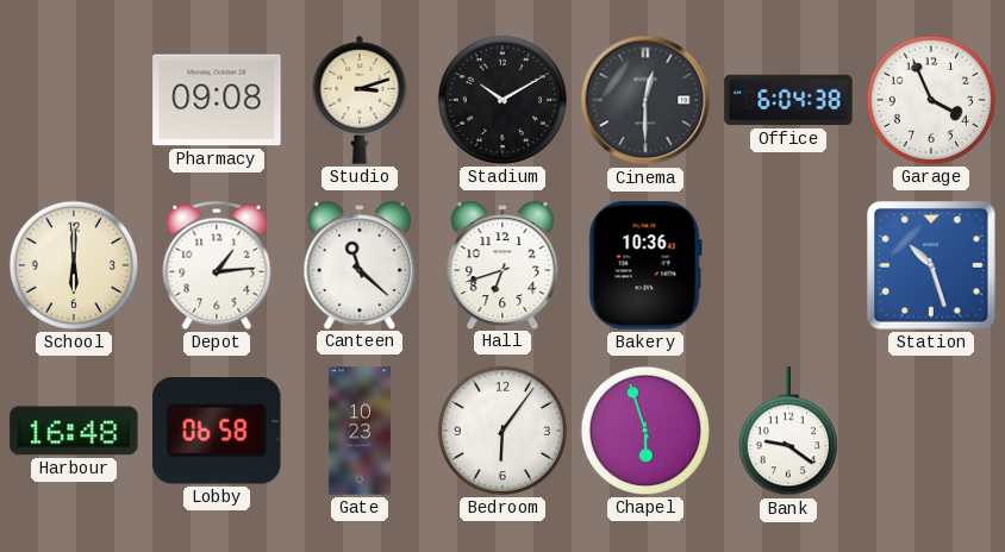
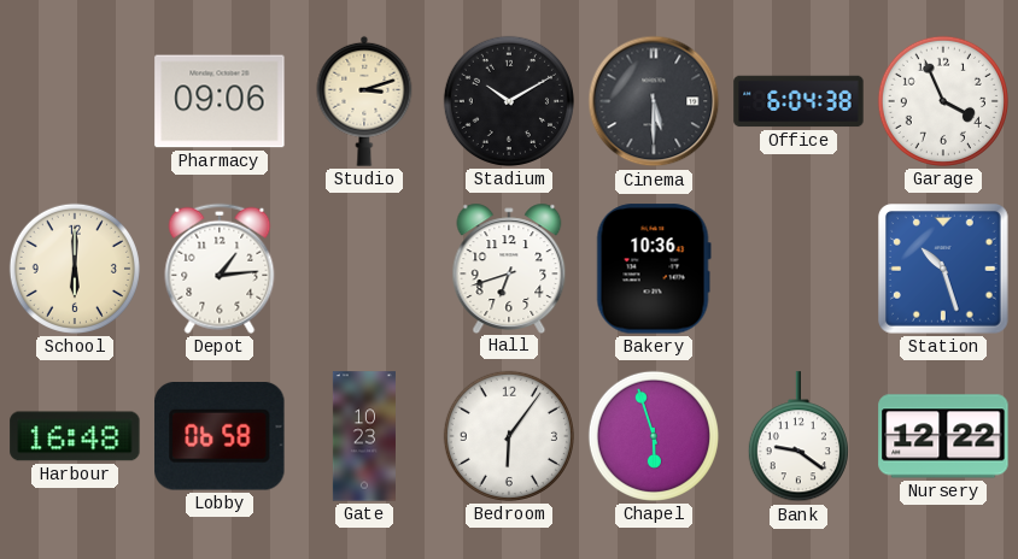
Pharmacy: 09:08 -> 09:06
Cinema: 12:30 -> 5:30
Canteen: 11:22 -> none
Nursery: none -> 12:22
